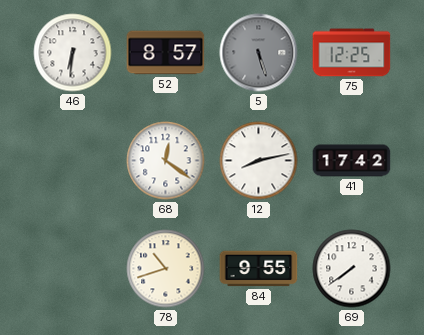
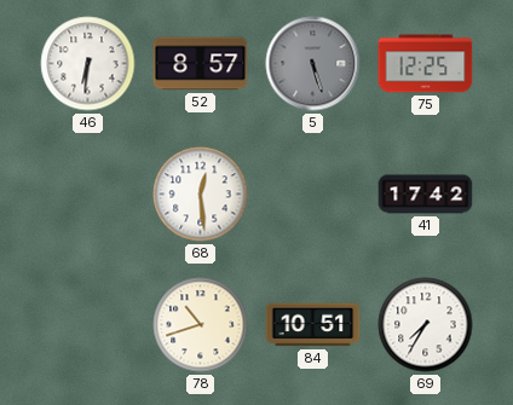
68: 12:21 -> 12:29
12: 8:13 -> none
84: 9:55 -> 10:51
69: 7:39 -> 7:35
